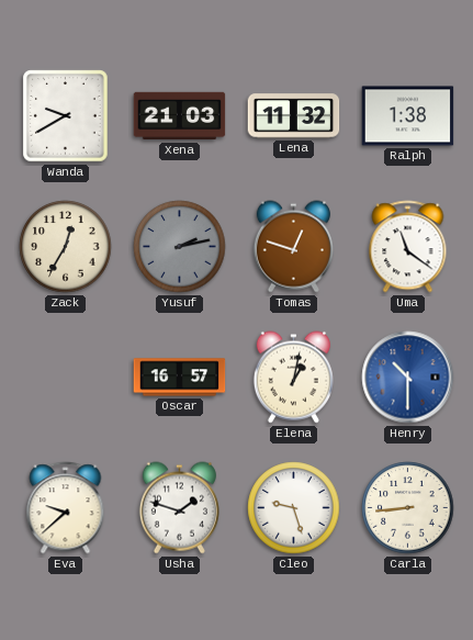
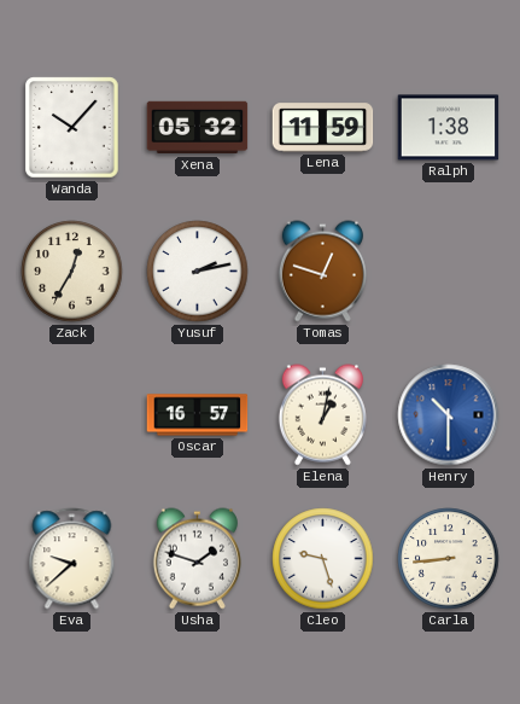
Wanda: 9:40 -> 10:07
Xena: 21:03 -> 05:32
Lena: 11:32 -> 11:59
Yusuf dial: grey -> white
Uma: 11:21 -> none
